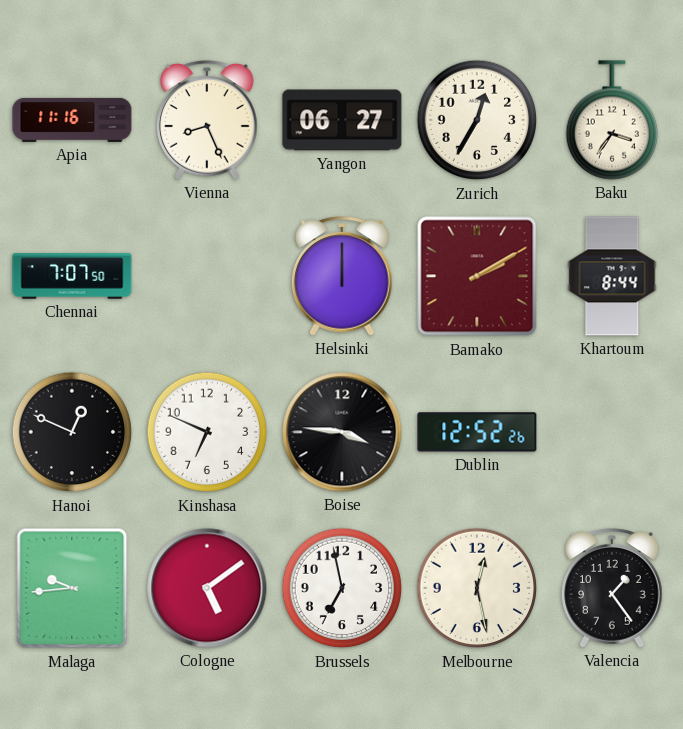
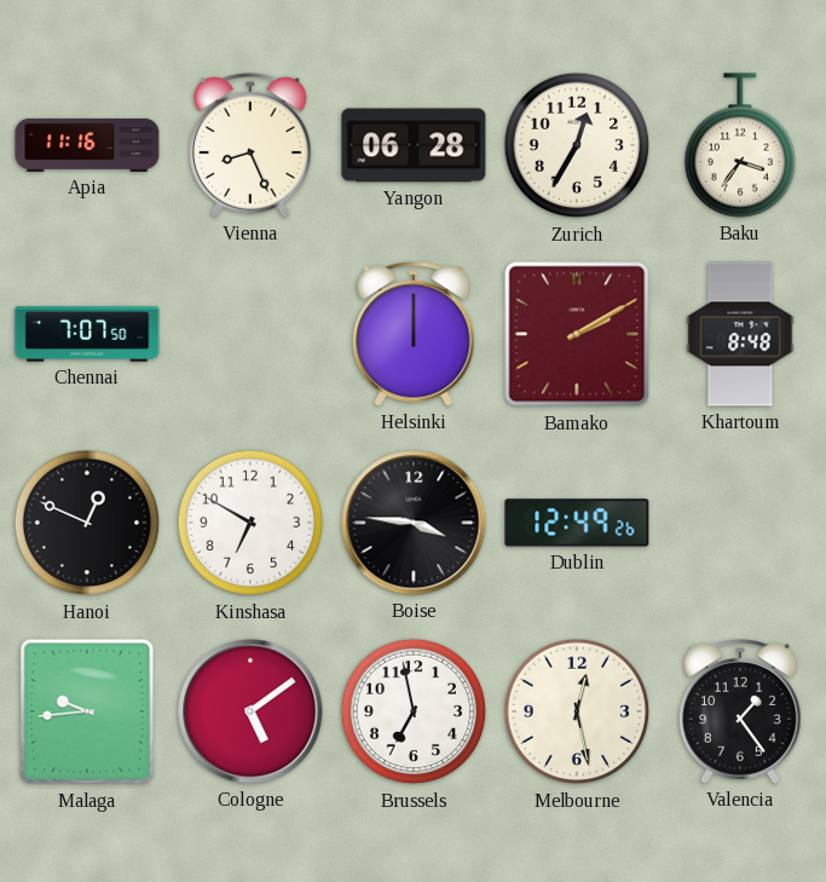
Yangon: 06:27 -> 06:28
Khartoum: 8:44 -> 8:48
Kinshasa: 6:49 -> 6:50
Dublin: 12:52 -> 12:49
